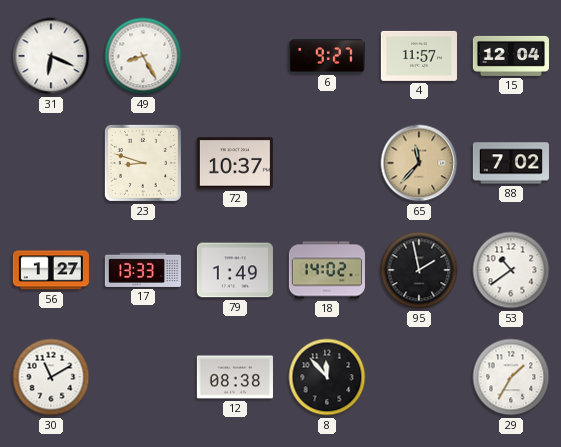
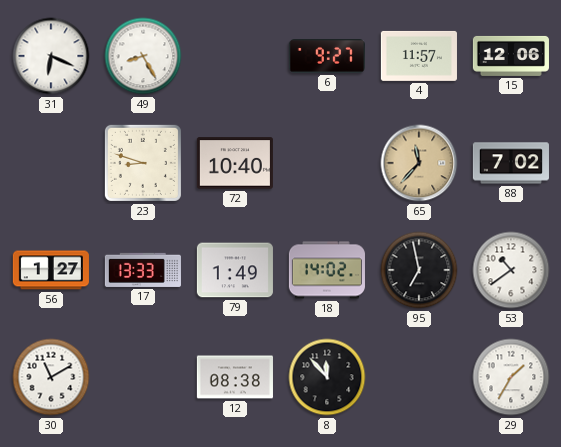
15: 12:04 -> 12:06
72: 10:37 -> 10:40
95: 1:58 -> 6:58
